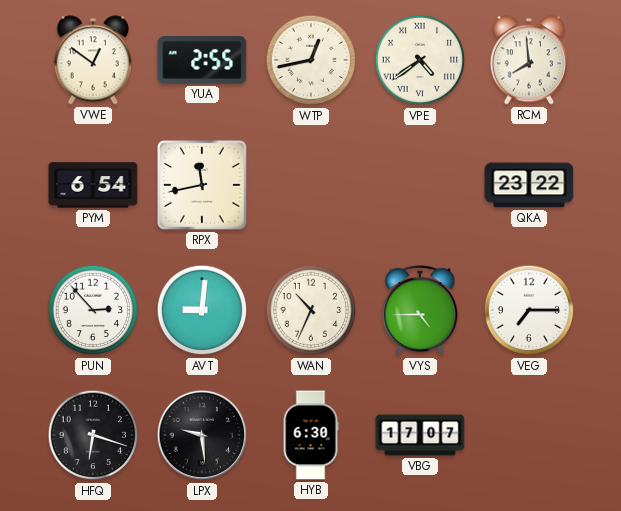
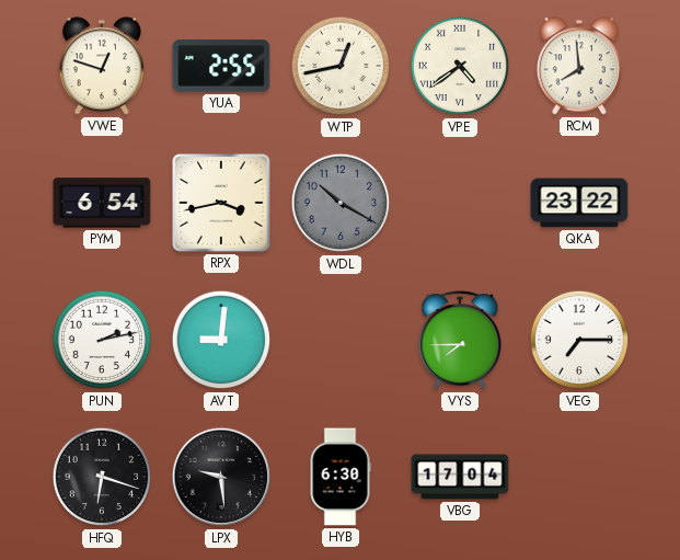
VWE: 12:51 -> 12:48
RPX: 11:43 -> 3:43
WDL: none -> 10:20
PUN: 2:53 -> 2:13
WAN: 10:34 -> none
VYS: 4:45 -> 7:45
VBG: 17:07 -> 17:04
